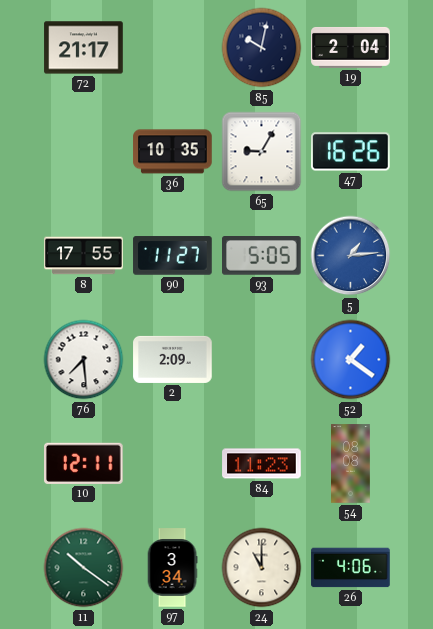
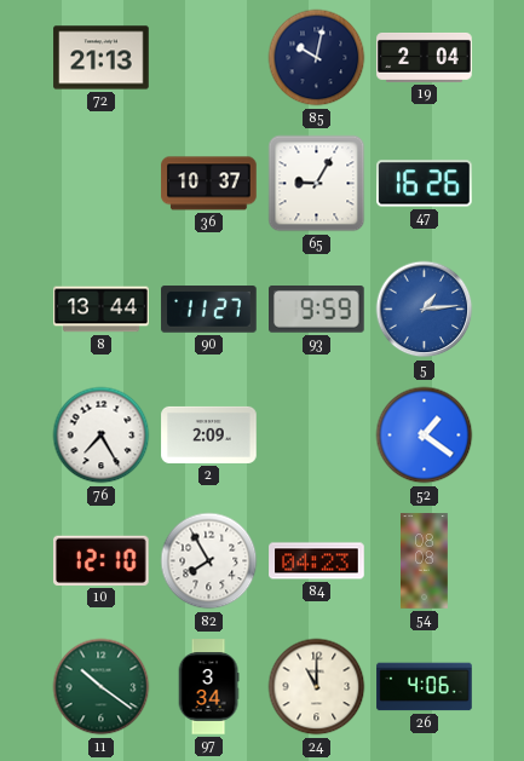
72: 21:17 -> 21:13
36: 10:35 -> 10:37
8: 17:55 -> 13:44
93: 5:05 -> 9:59
76: 7:29 -> 7:25
10: 12:11 -> 12:10
82: none -> 7:55
84: 11:23 -> 04:23
